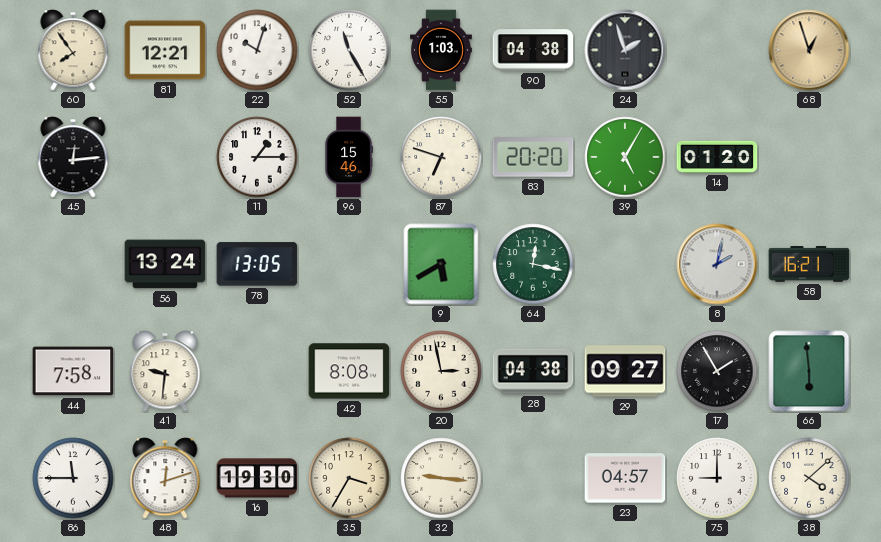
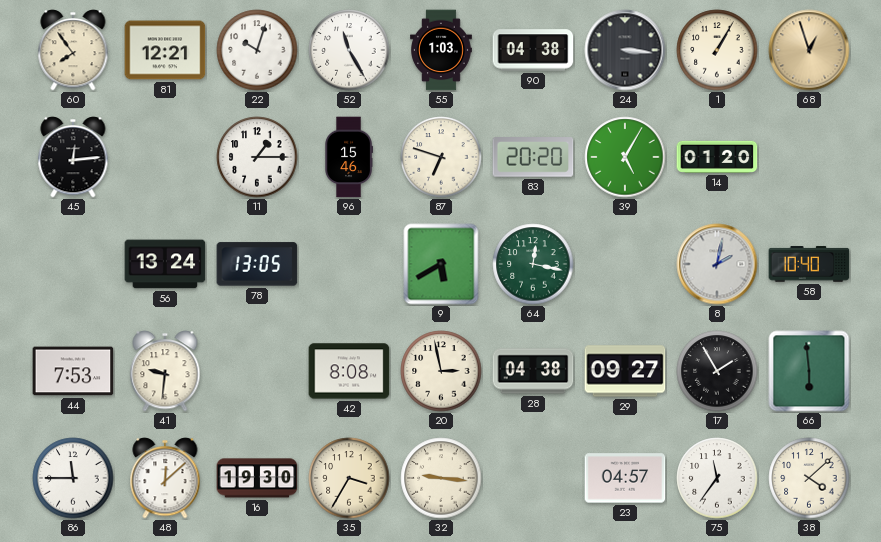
24: 1:57 -> 3:16
1: none -> 1:05
58: 16:21 -> 10:40
44: 7:58 -> 7:53
48: 12:12 -> 12:08
75: 9:00 -> 11:36
